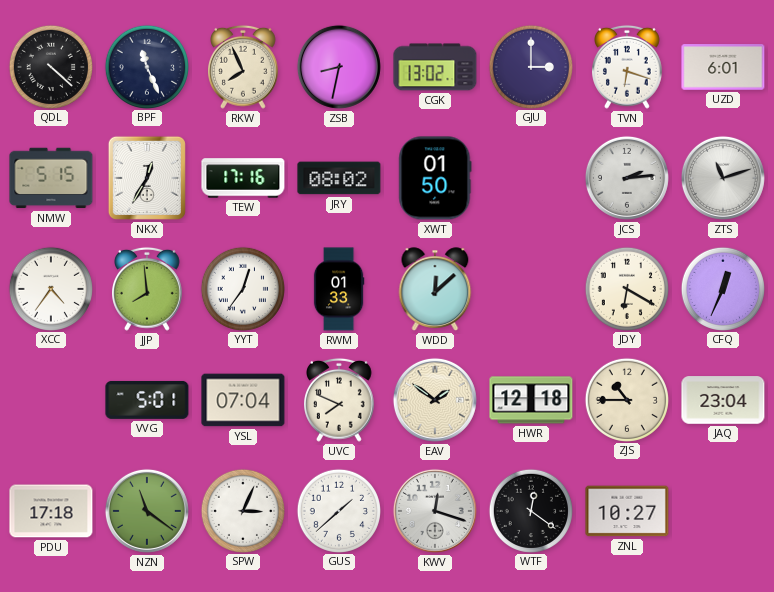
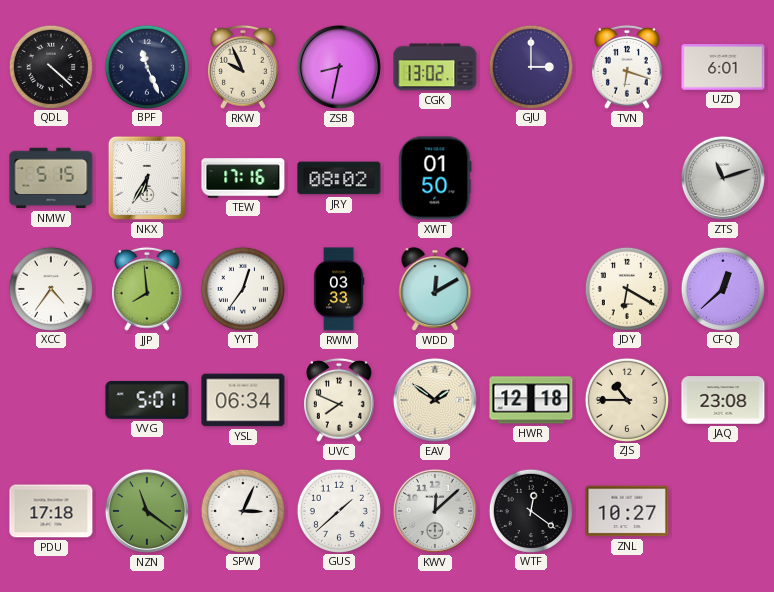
RKW: 7:56 -> 9:56
NKX: 12:35 -> 6:35
JCS: 2:14 -> none
RWM: 01:33 -> 03:33
WDD: 12:08 -> 12:10
CFQ: 12:34 -> 12:38
YSL: 07:04 -> 06:34
JAQ: 23:04 -> 23:08
KWV: 12:18 -> 12:08
